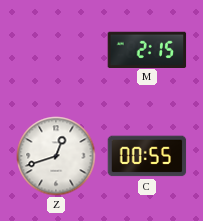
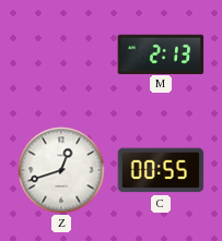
M: 2:15 -> 2:13
